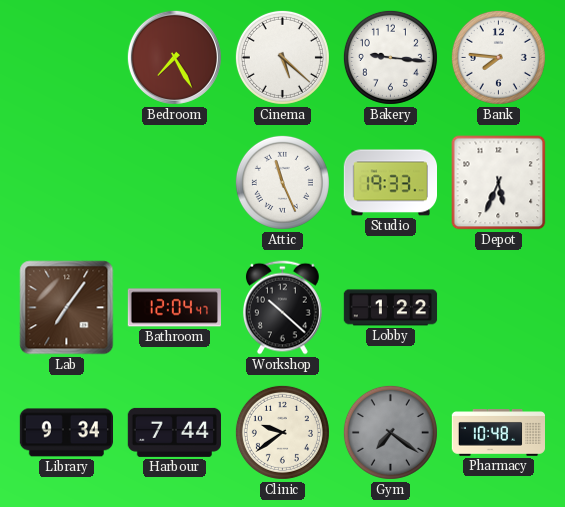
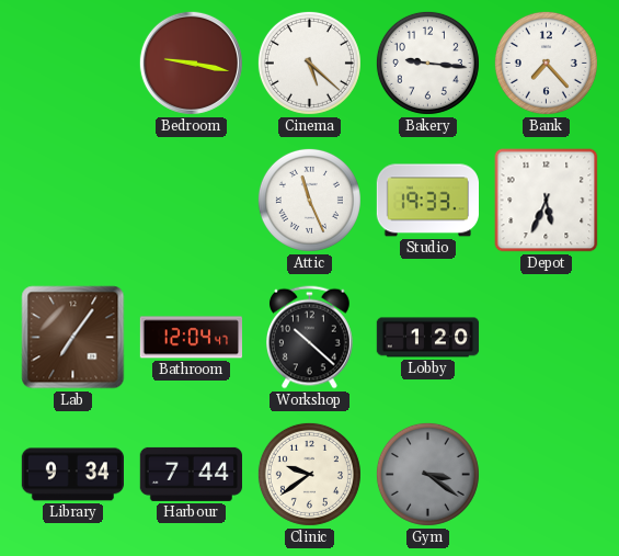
Bedroom: 7:25 -> 9:17
Bank: 7:46 -> 7:23
Lobby: 1:22 -> 1:20
Gym: 7:21 -> 3:21
Pharmacy: 10:48 -> none
